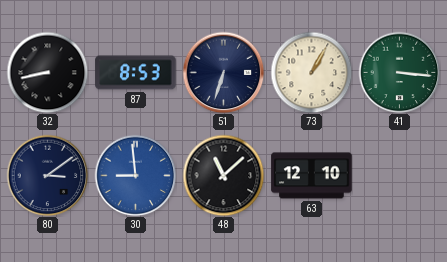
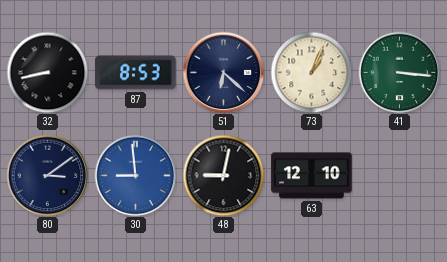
51: 6:33 -> 6:22
73: 1:05 -> 1:04
48: 11:08 -> 9:02
